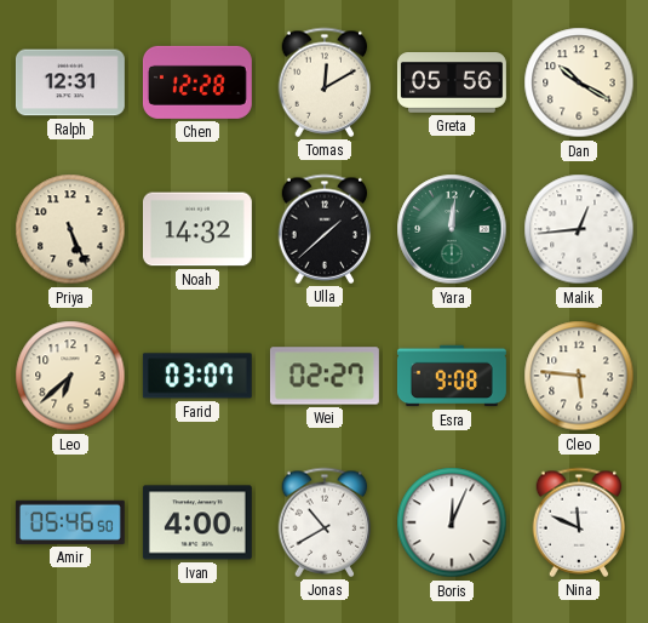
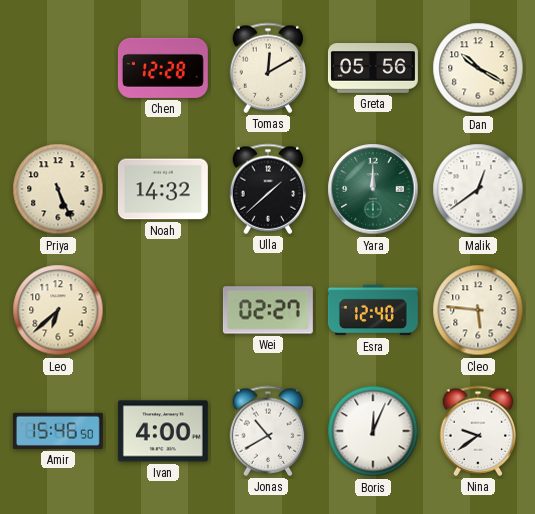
Ralph: 12:31 -> none
Yara: 12:01 -> 12:00
Malik: 12:44 -> 12:39
Farid: 03:07 -> none
Esra: 9:08 -> 12:40
Amir: 05:46 -> 15:46
Nina: 11:49 -> 9:39
